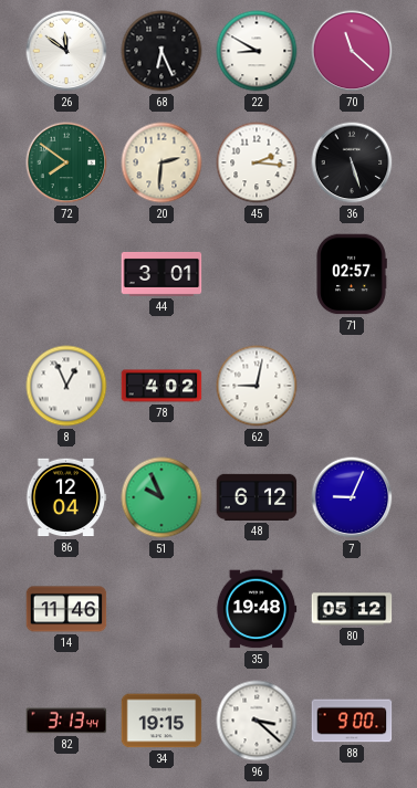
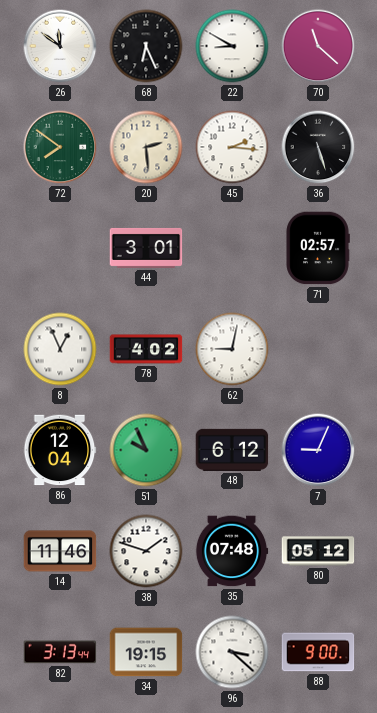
20: 2:31 -> 2:29
38: none -> 1:48
35: 19:48 -> 07:48
